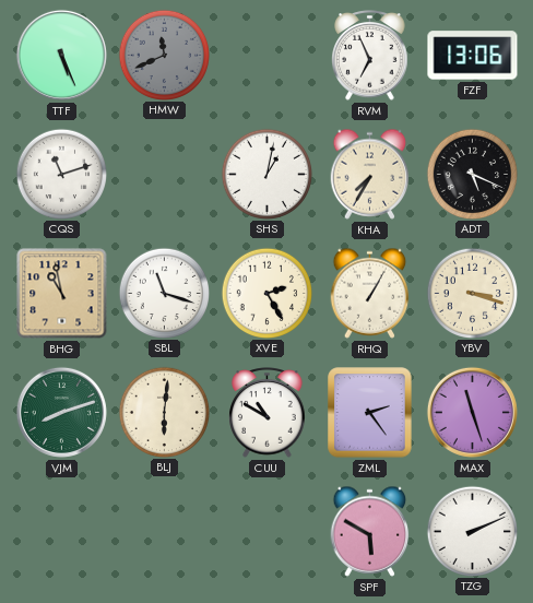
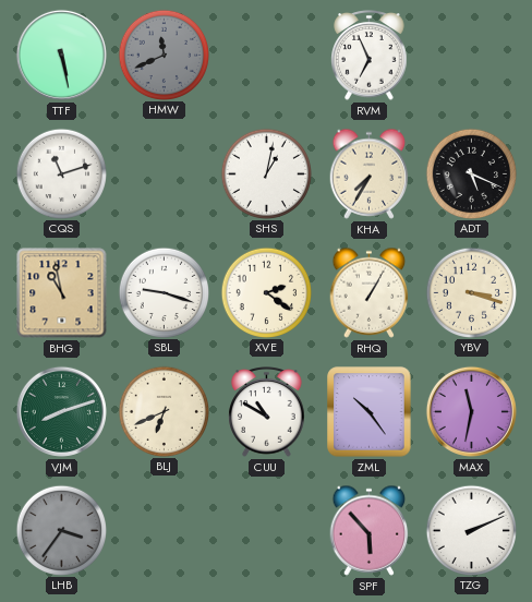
TTF: 5:26 -> 5:28
FZF: 13:06 -> none
SBL: 11:18 -> 9:18
XVE: 2:25 -> 2:21
BLJ: 6:01 -> 6:41
ZML: 2:24 -> 10:24
MAX: 11:27 -> 11:32
LHB: none -> 3:36
SPF: 5:50 -> 5:53
